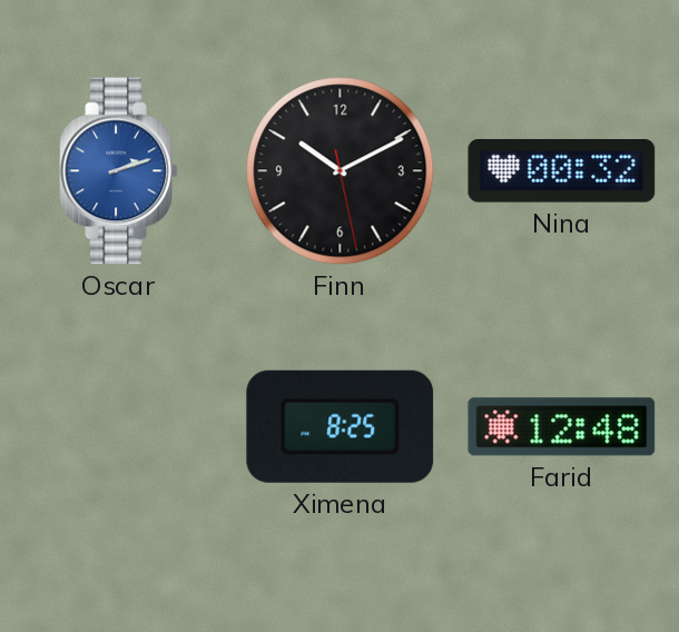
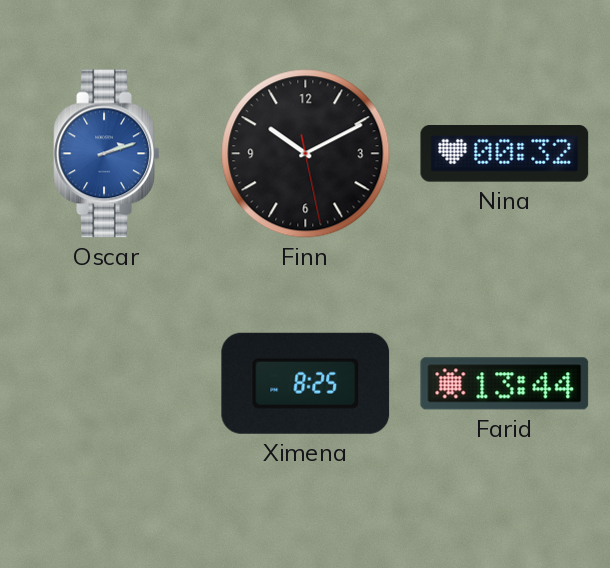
Farid: 12:48 -> 13:44
